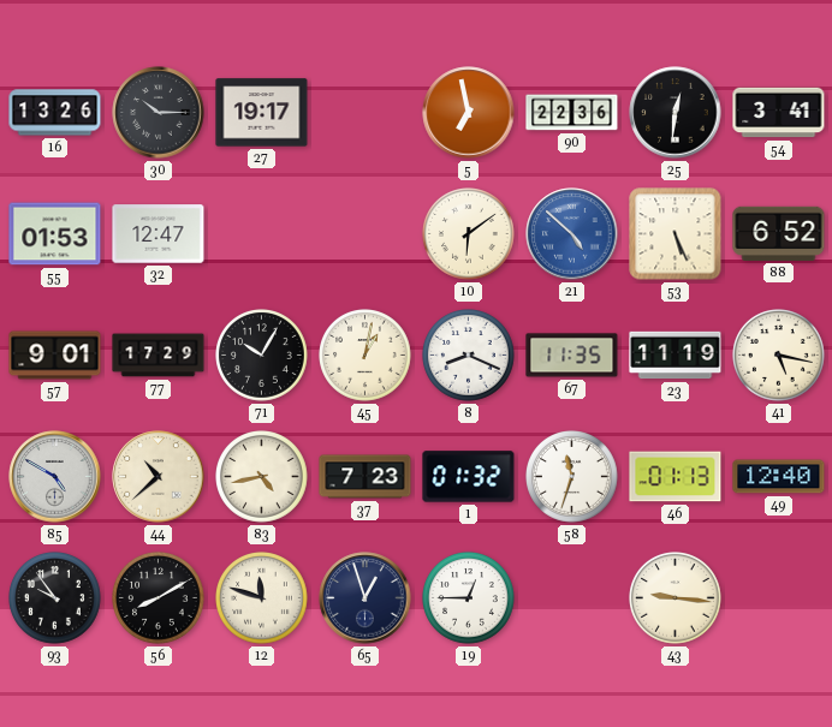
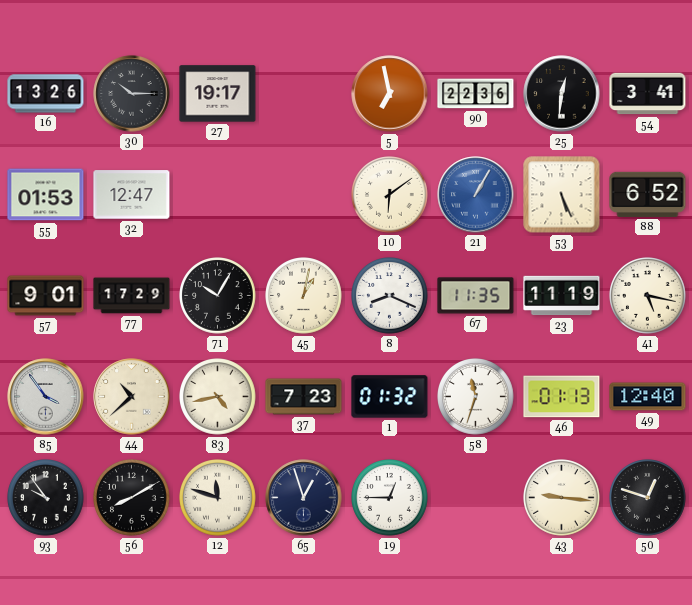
21: 4:52 -> 1:05
85: 4:50 -> 3:54
50: none -> 12:48
